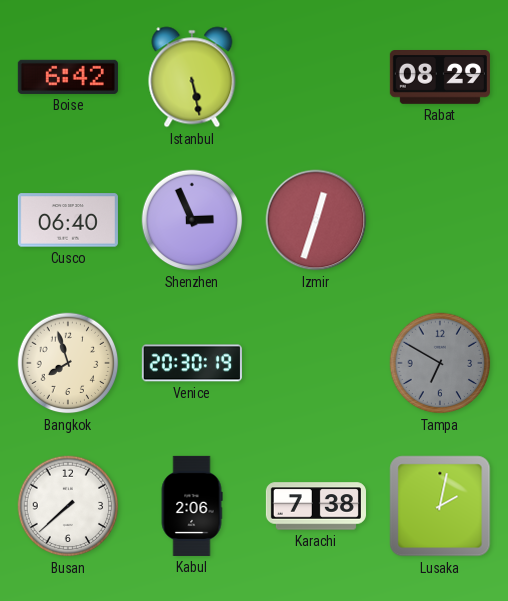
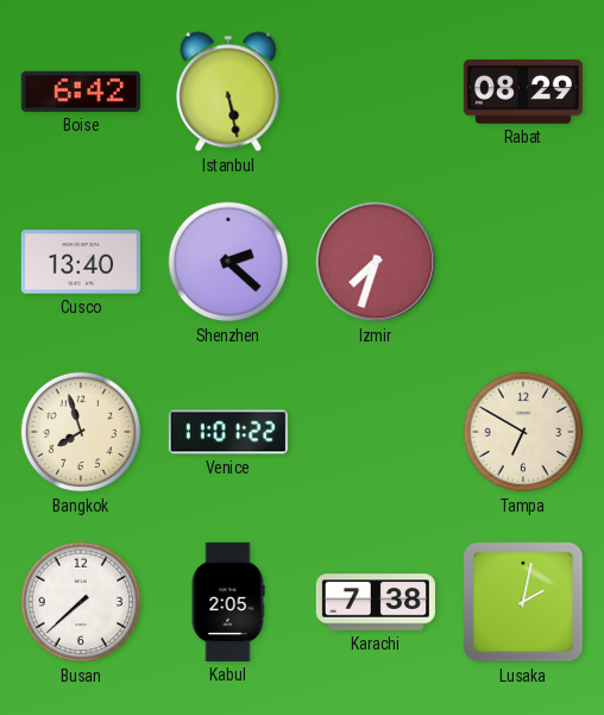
Cusco: 06:40 -> 13:40
Shenzhen: 2:56 -> 2:22
Izmir: 12:33 -> 7:33
Venice: 20:30 -> 11:01
Tampa dial: grey -> cream
Kabul: 2:06 -> 2:05
